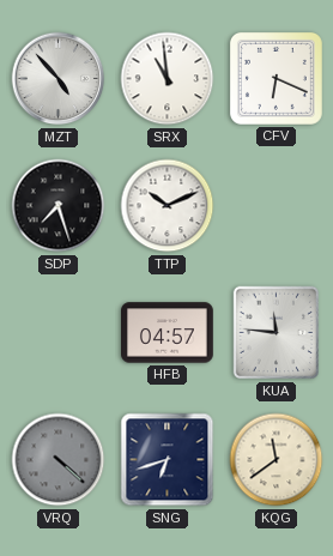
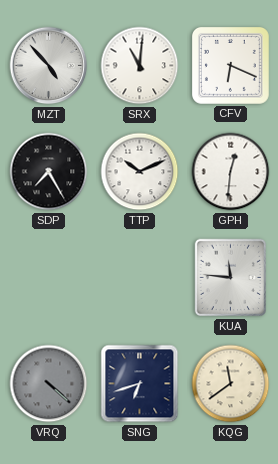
SRX: 10:59 -> 11:01
SDP: 7:27 -> 7:25
GPH: none -> 12:31
HFB: 04:57 -> none
